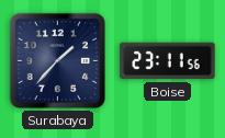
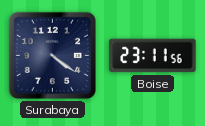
Surabaya: 1:37 -> 4:21
